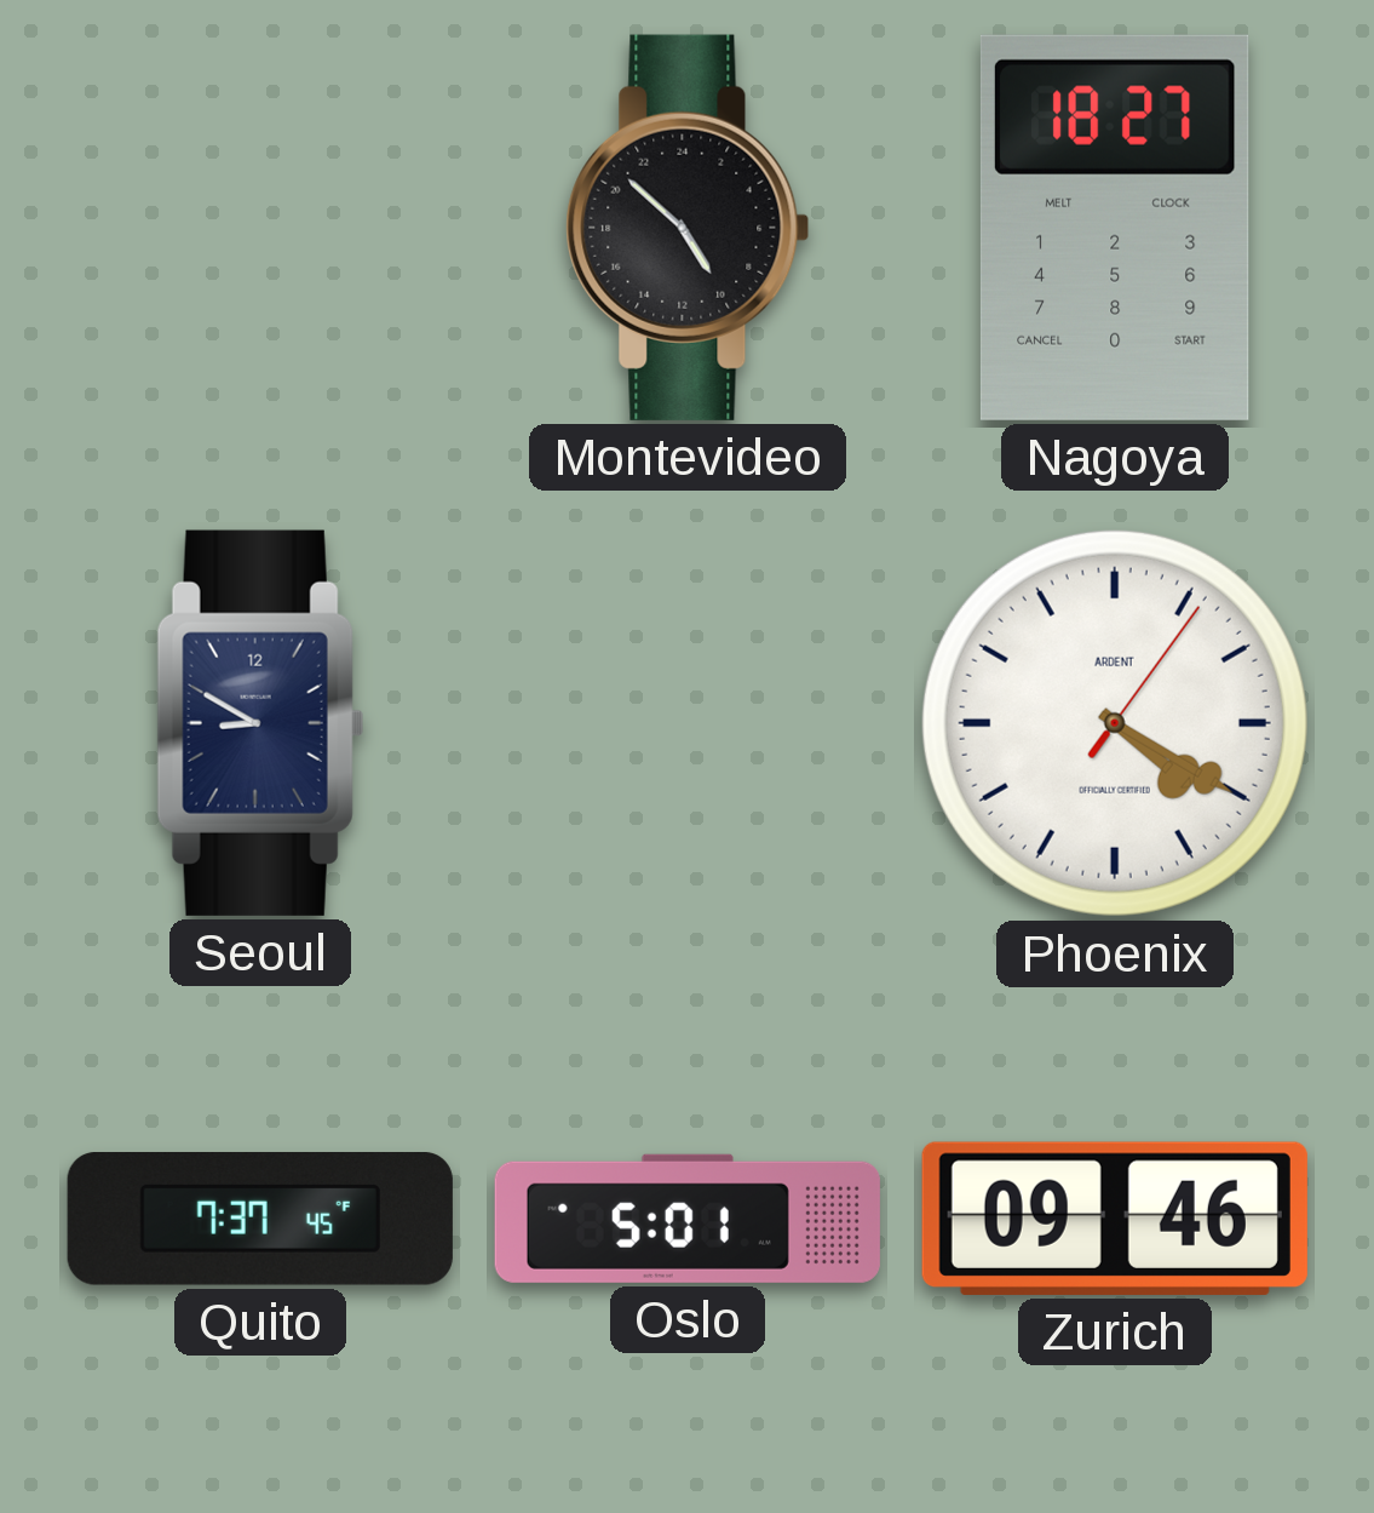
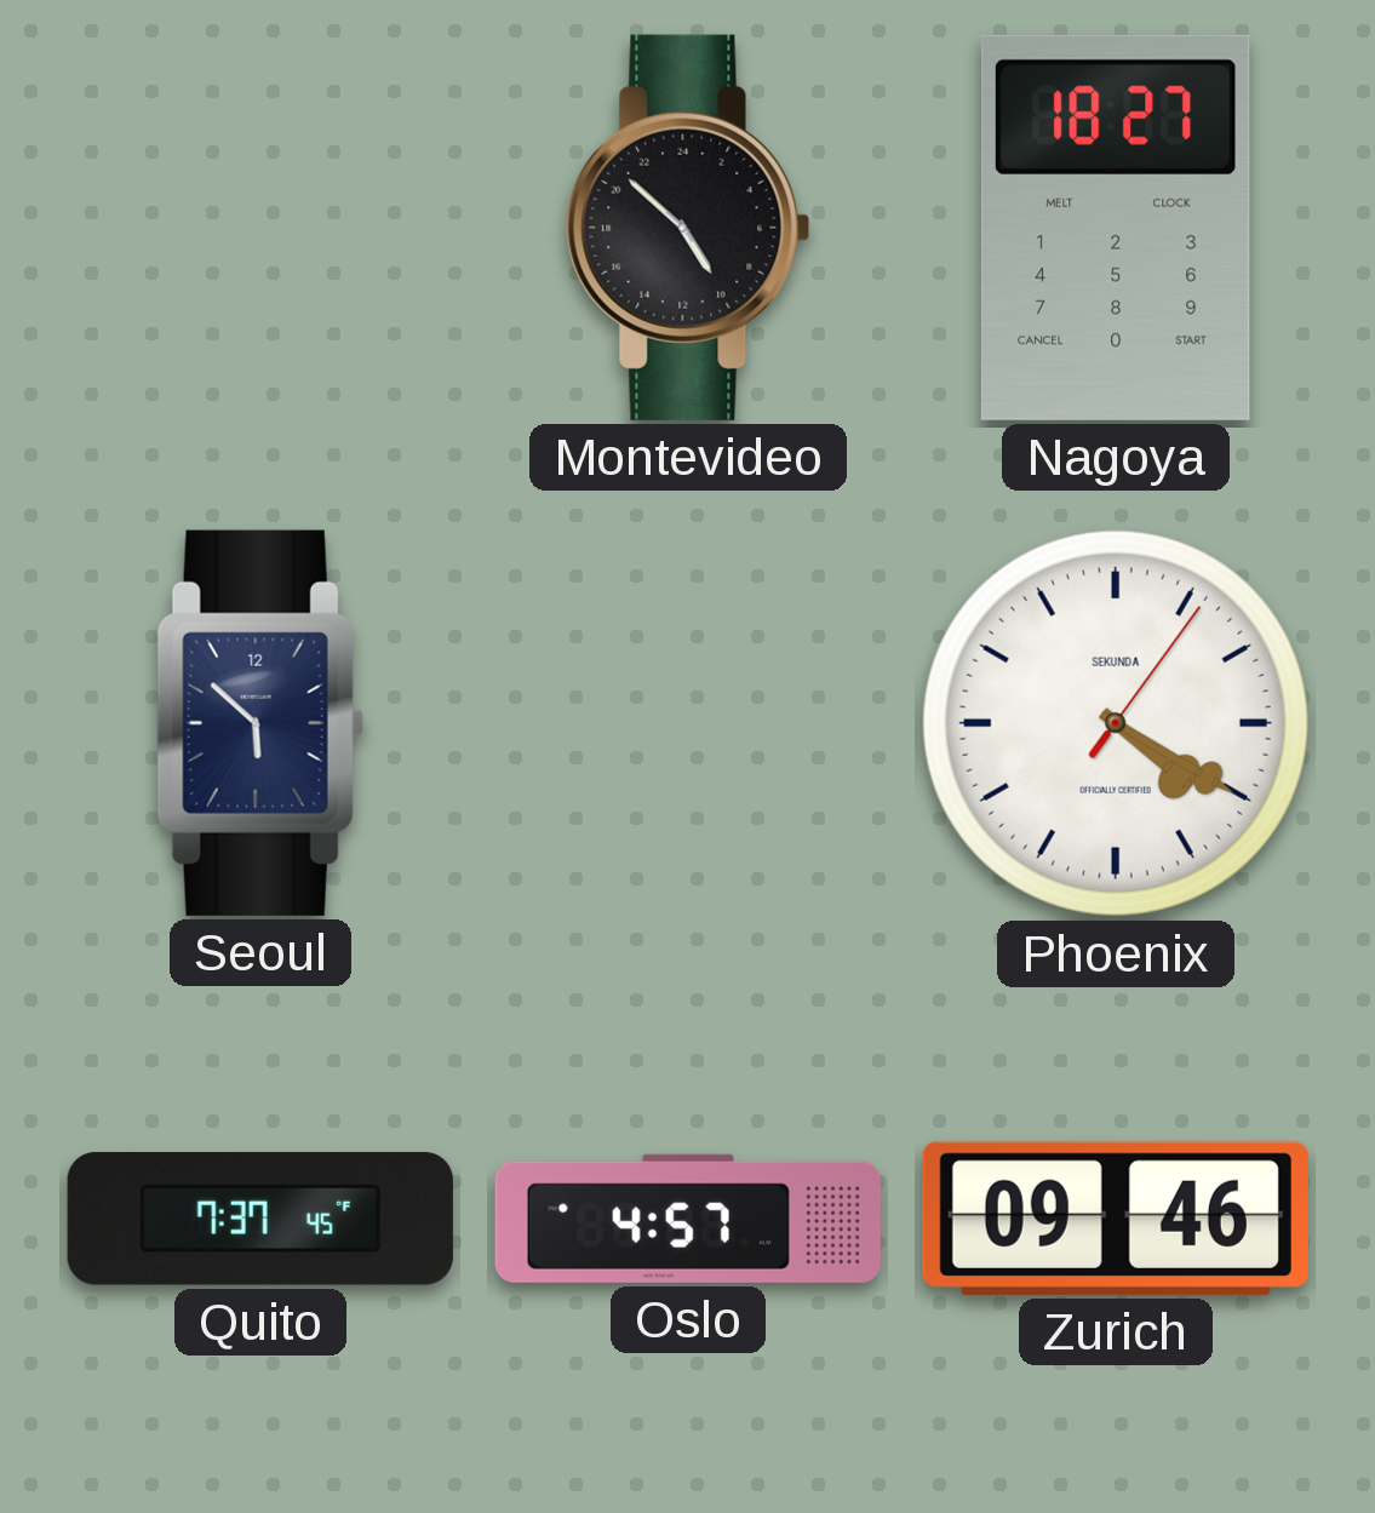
Seoul: 8:50 -> 5:52
Phoenix brand: ARDENT -> SEKUNDA
Oslo: 5:01 -> 4:57
